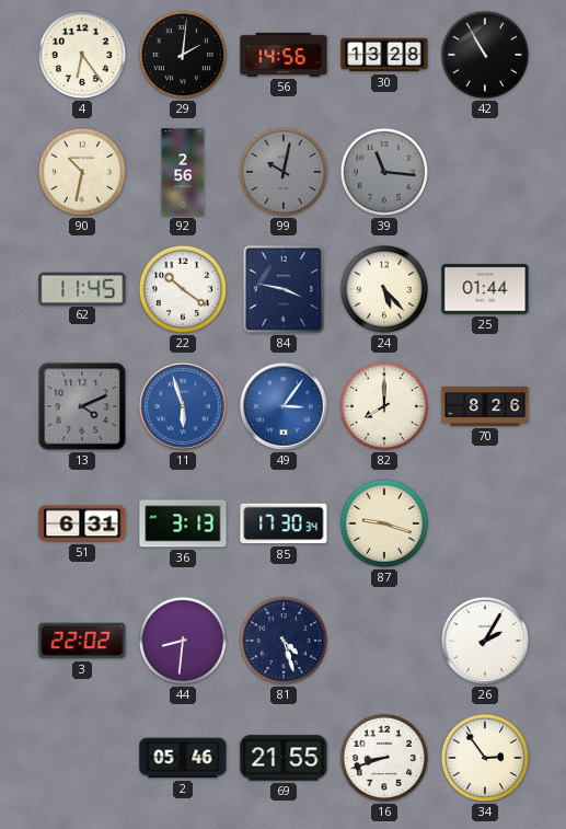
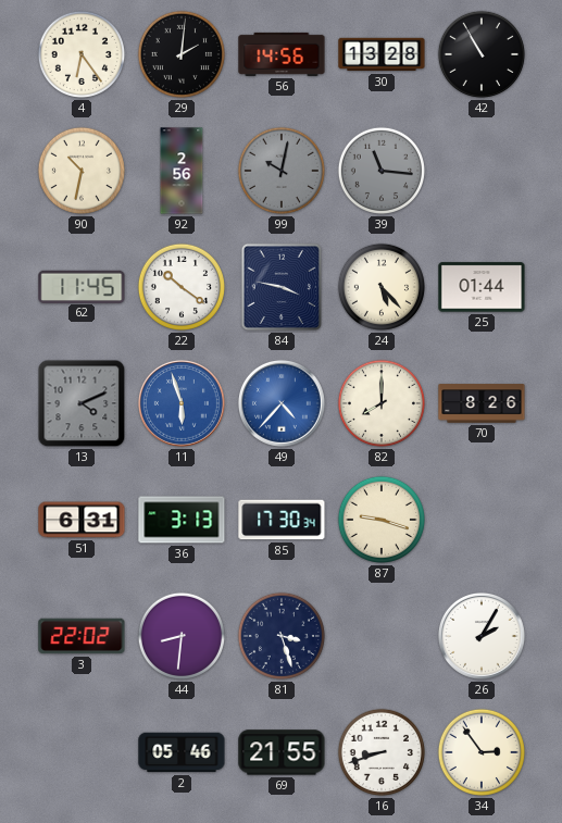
49: 3:06 -> 4:37
81: 4:27 -> 3:27
